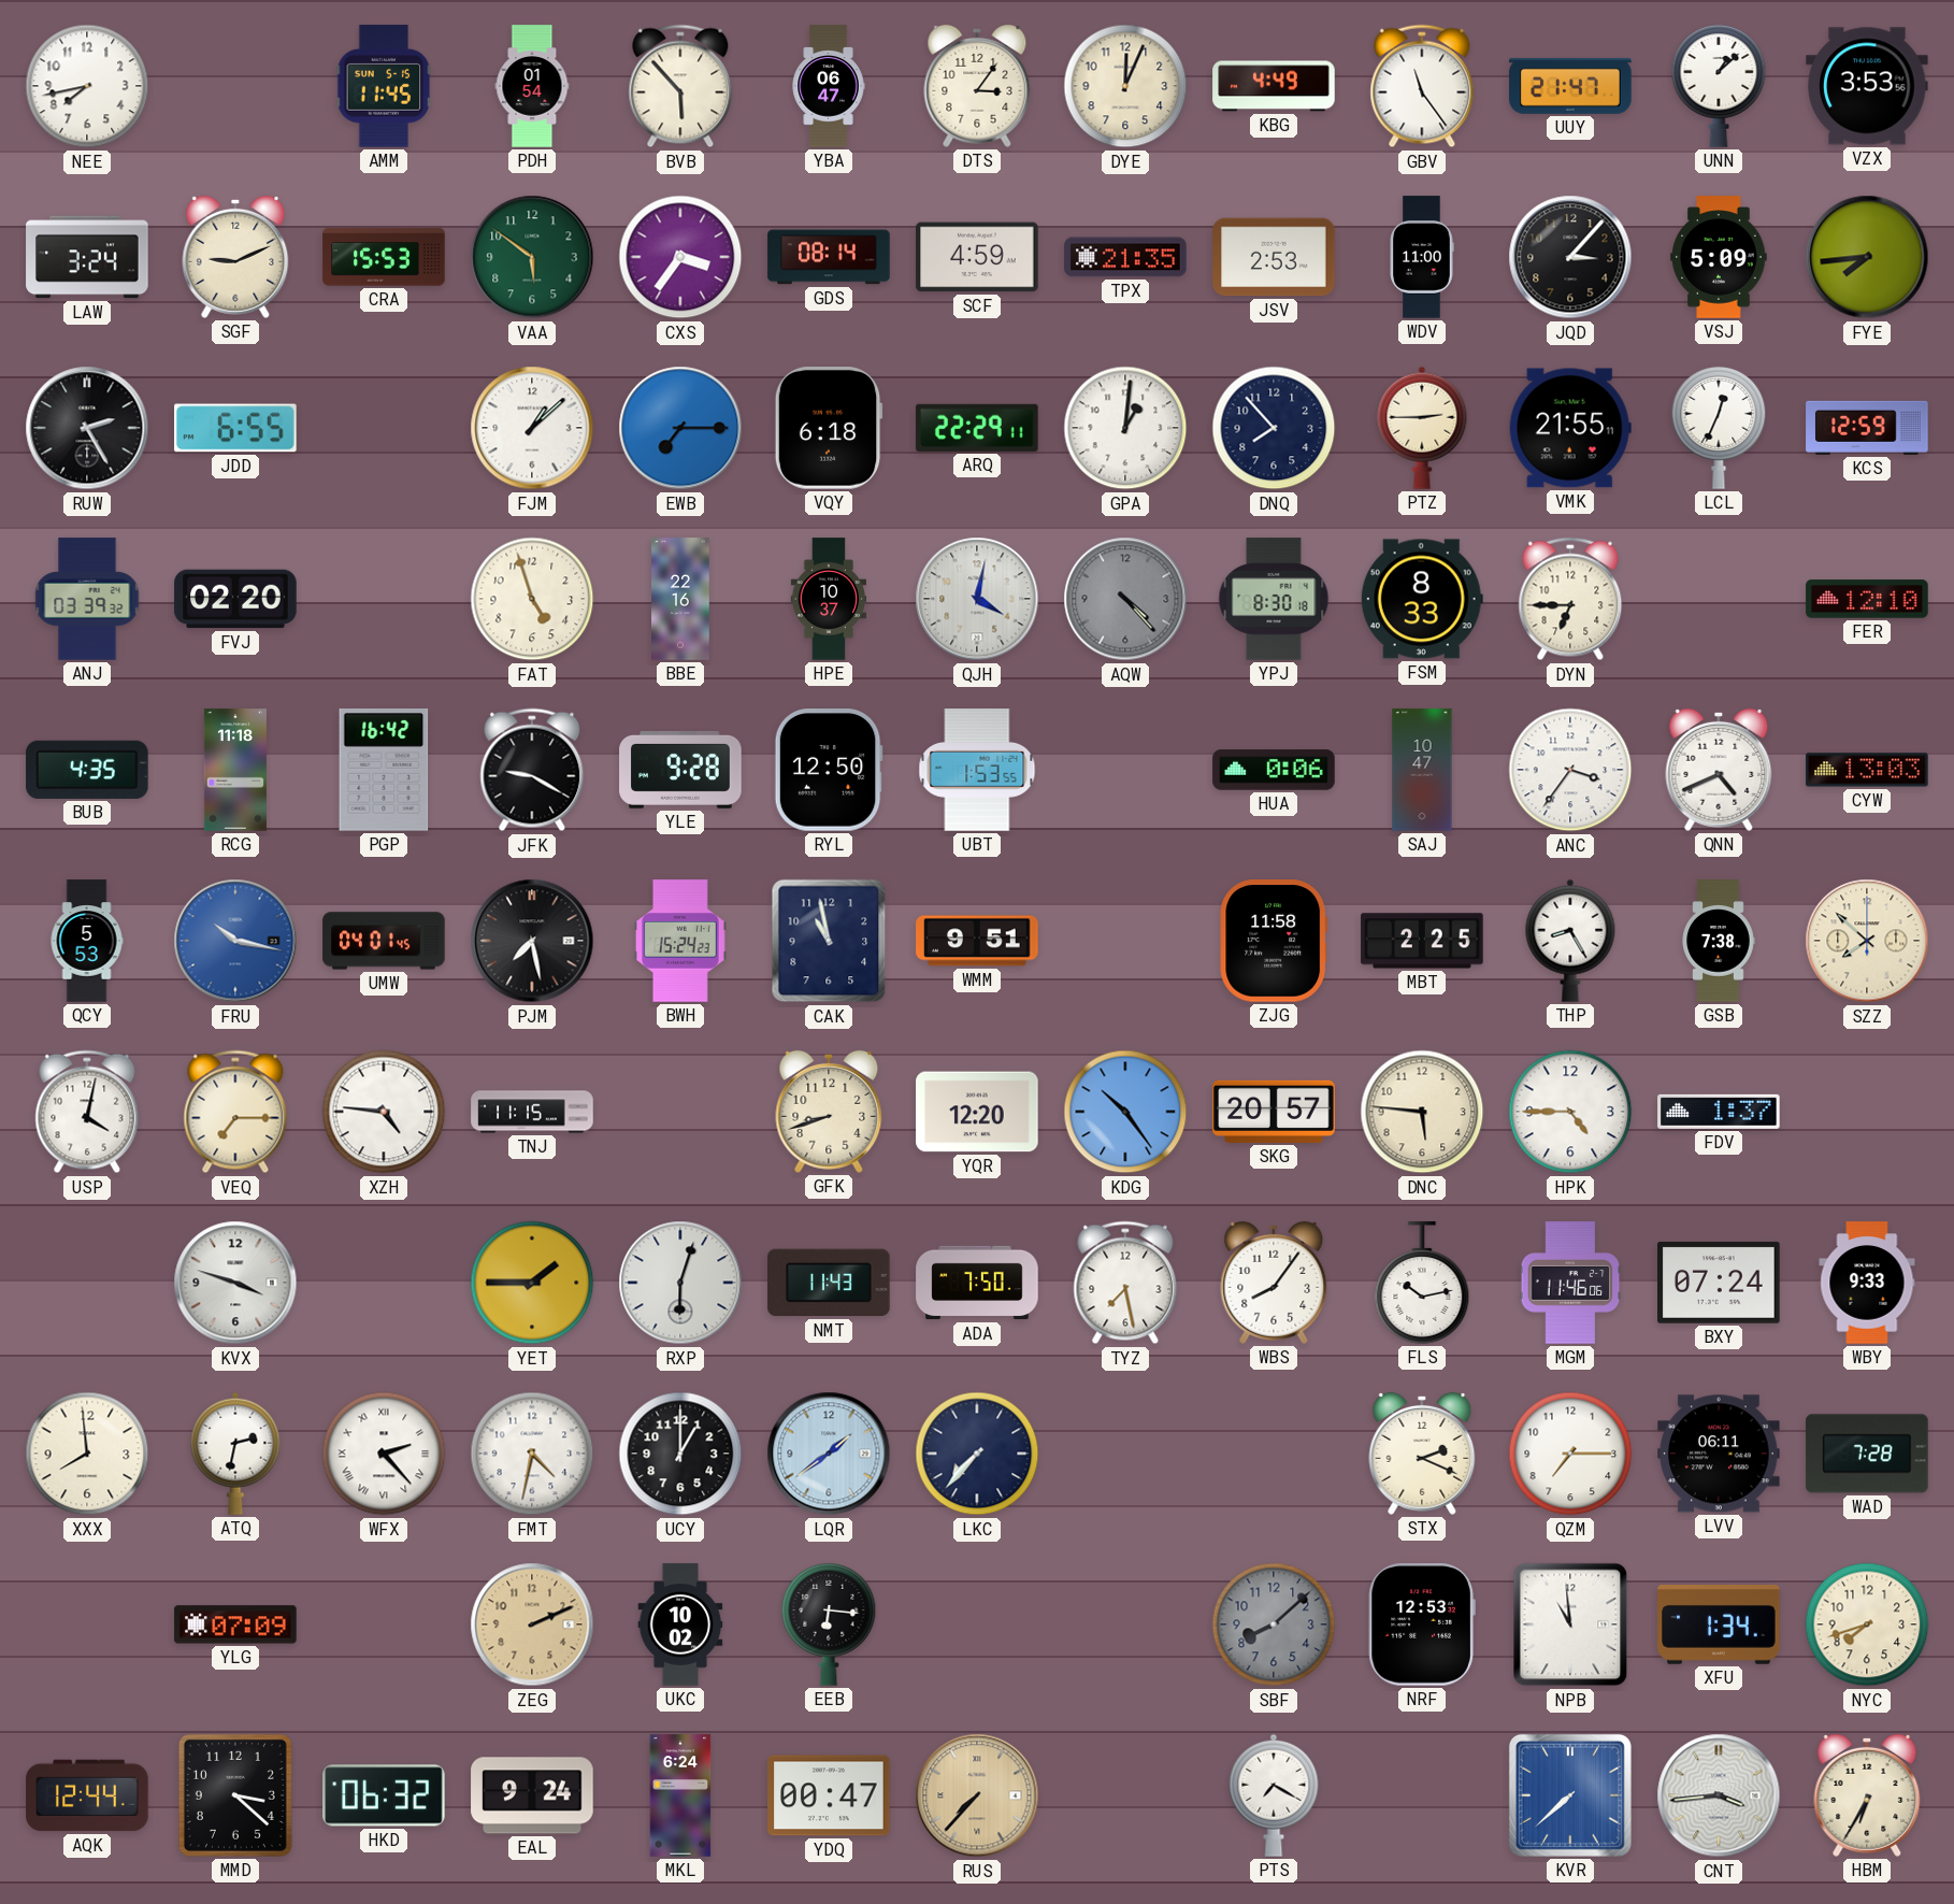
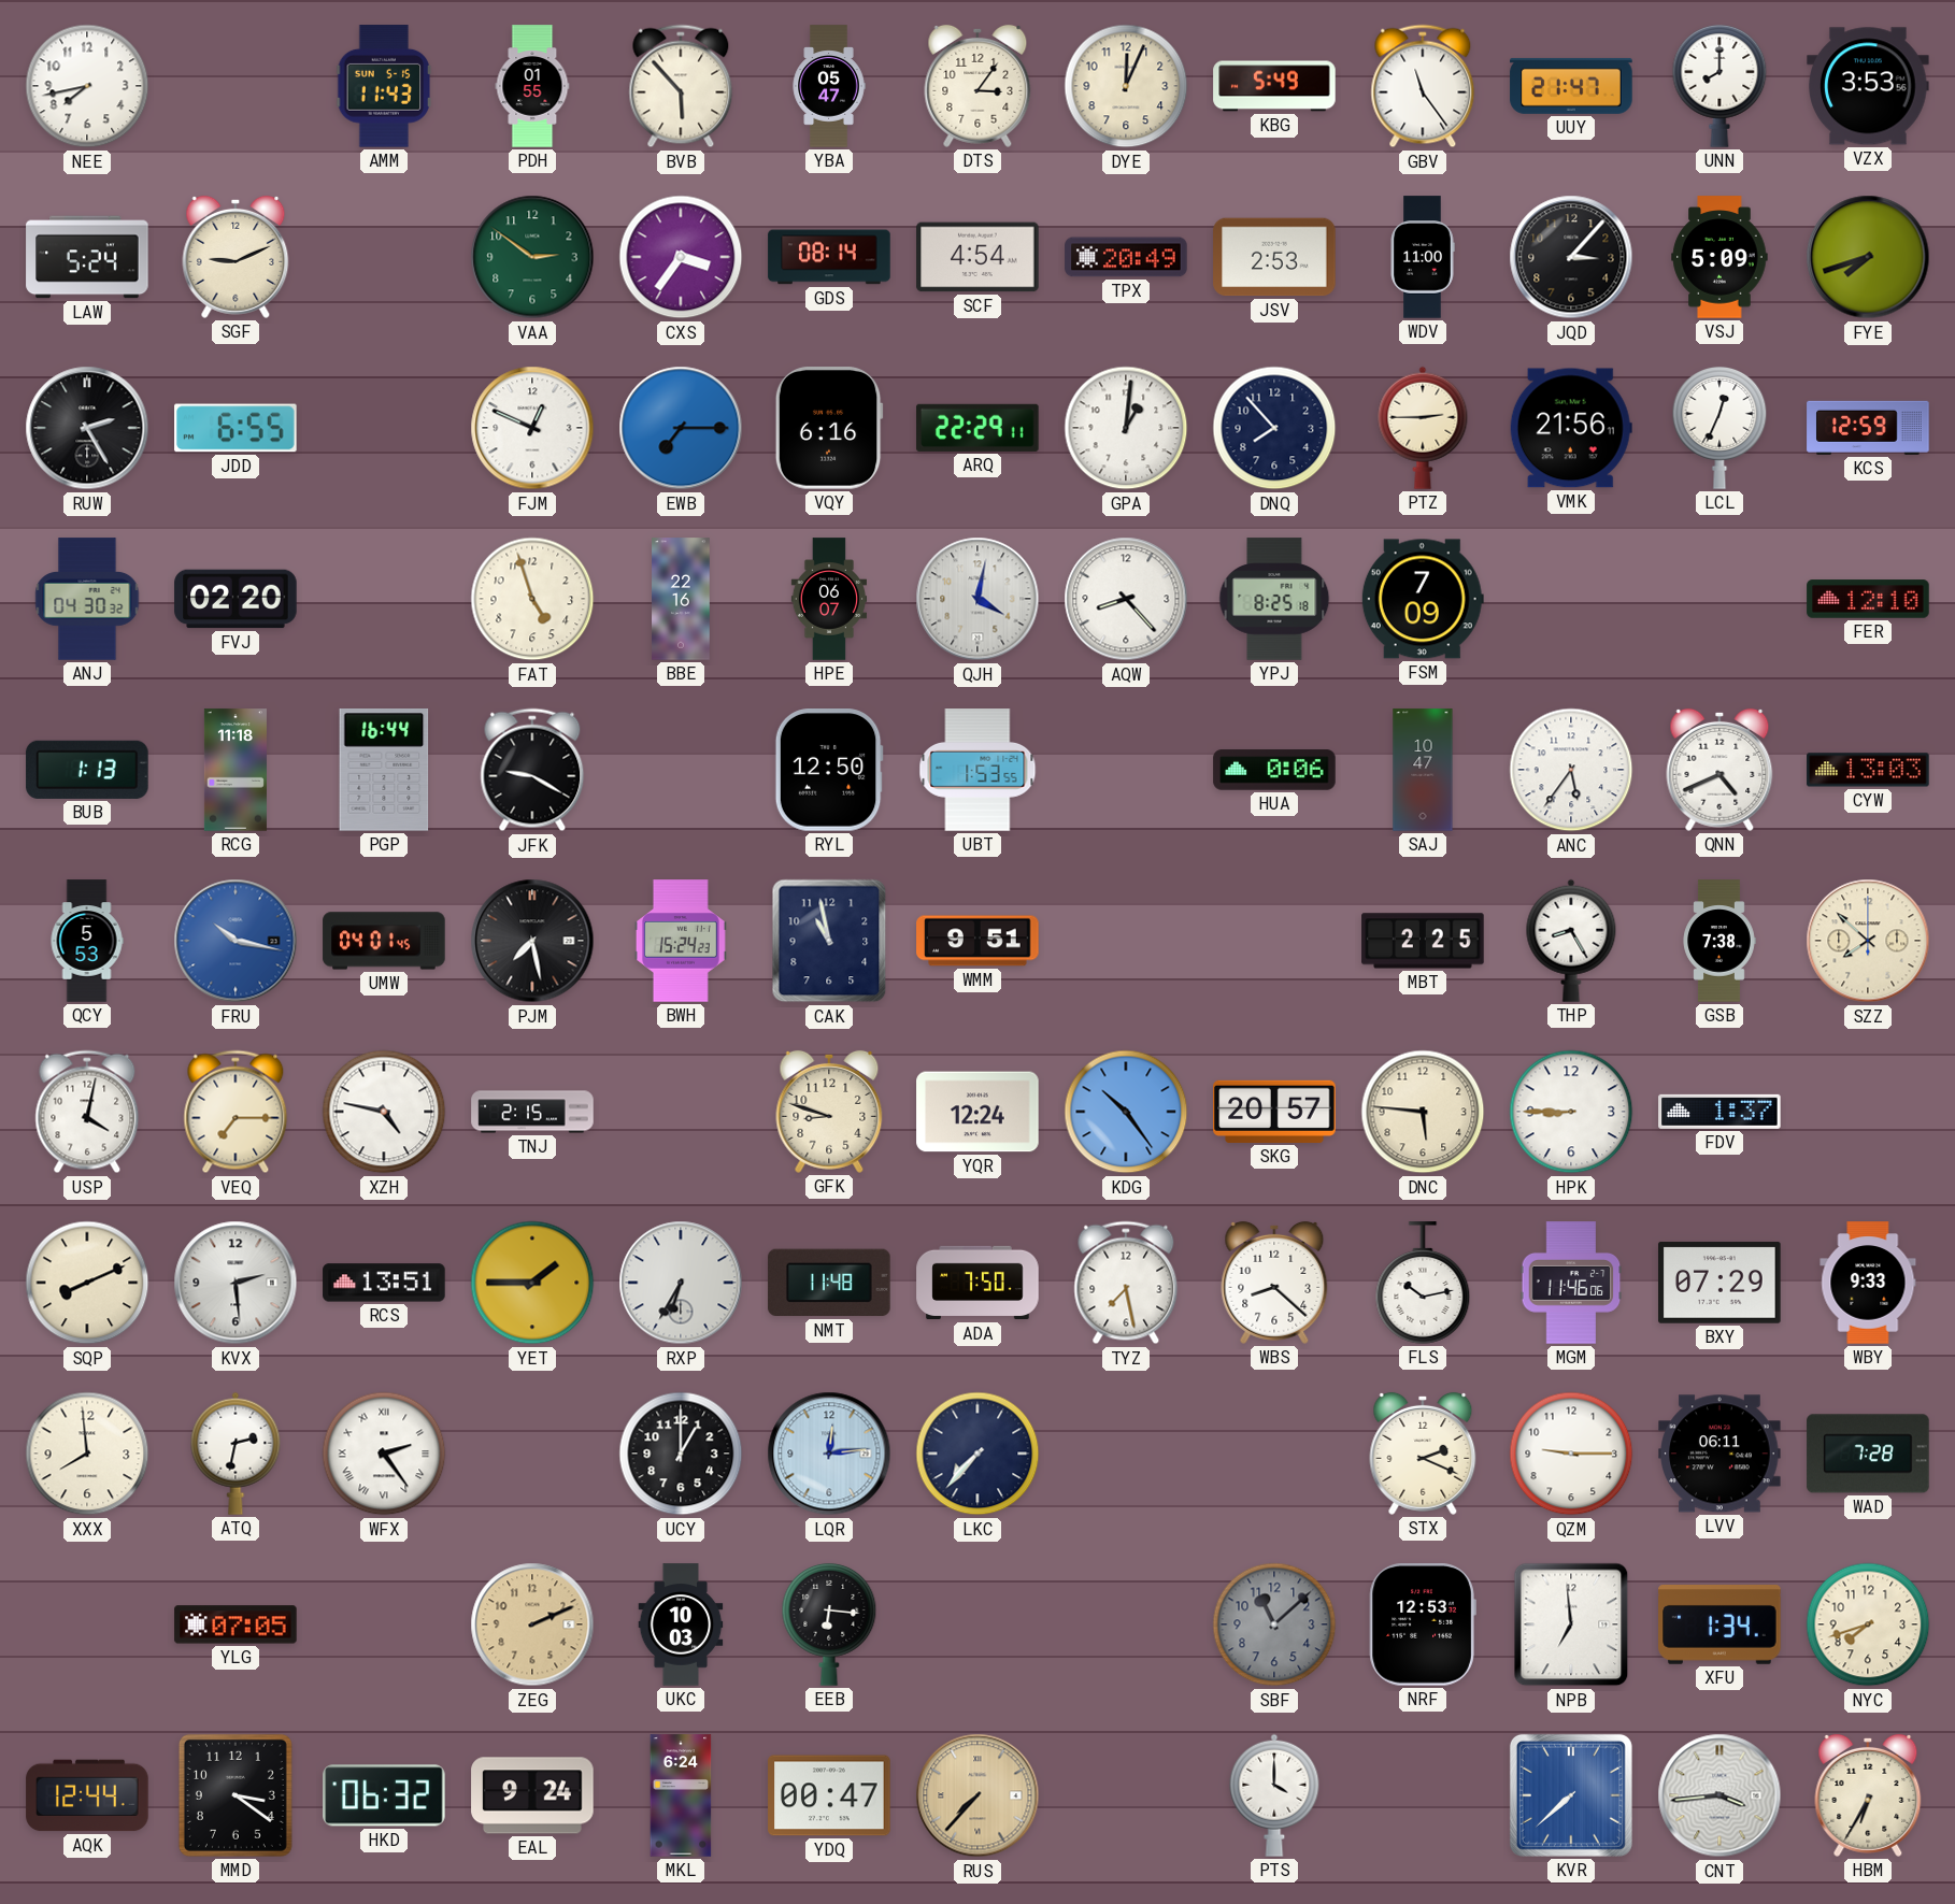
AMM: 11:45 -> 11:43
PDH: 01:54 -> 01:55
YBA: 06:47 -> 05:47
KBG: 4:49 -> 5:49
UNN: 1:08 -> 8:00
LAW: 3:24 -> 5:24
CRA: 15:53 -> none
VAA: 5:51 -> 2:51
SCF: 4:59 -> 4:54
TPX: 21:35 -> 20:49
FYE: 7:44 -> 7:42
FJM: 1:08 -> 12:49
VQY: 6:18 -> 6:16
VMK: 21:55 -> 21:56
ANJ: 03:39 -> 04:30
HPE: 10:37 -> 06:07
AQW: 4:23 -> 8:23
AQW dial: grey -> white
YPJ: 8:30 -> 8:25
FSM: 8:33 -> 7:09
DYN: 6:45 -> none
BUB: 4:35 -> 1:13
PGP: 16:42 -> 16:44
YLE: 9:28 -> none
ANC: 3:36 -> 5:36
ZJG: 11:58 -> none
XZH: 4:46 -> 4:47
TNJ: 11:15 -> 2:15
GFK: 8:42 -> 8:48
YQR: 12:20 -> 12:24
HPK: 4:45 -> 8:45
SQP: none -> 8:11
KVX: 3:48 -> 2:29
RCS: none -> 13:51
RXP: 6:03 -> 6:35
NMT: 11:43 -> 11:48
WBS: 8:06 -> 8:22
BXY: 07:24 -> 07:29
WFX: 2:23 -> 2:24
FMT: 4:32 -> none
LQR: 1:39 -> 12:14
QZM: 7:15 -> 9:15
YLG: 07:09 -> 07:05
UKC: 10:02 -> 10:03
SBF: 8:08 -> 11:08
NPB: 10:59 -> 6:59
MMD: 3:22 -> 3:21
PTS: 7:20 -> 4:00
